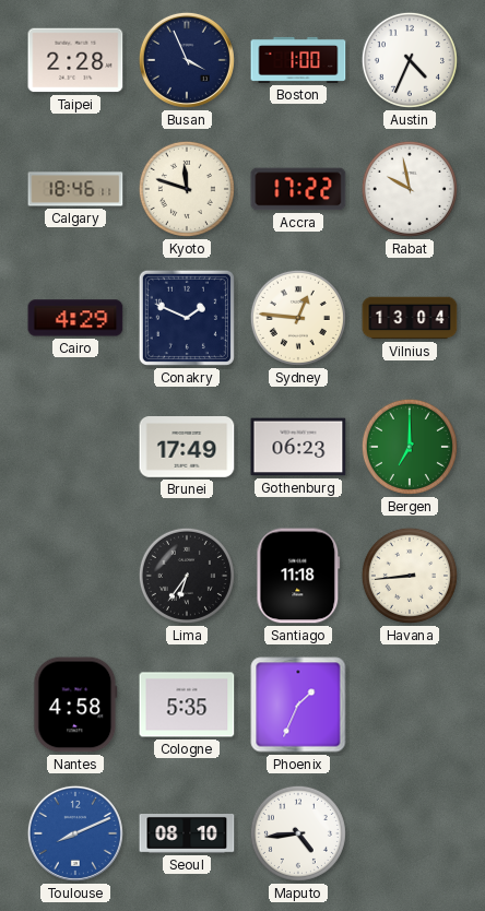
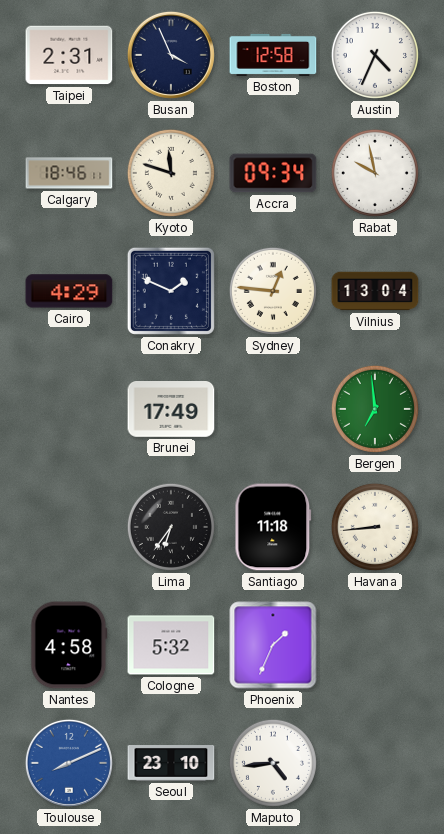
Taipei: 2:28 -> 2:31
Boston: 1:00 -> 12:58
Accra: 17:22 -> 09:34
Gothenburg: 06:23 -> none
Bergen: 7:00 -> 6:59
Cologne: 5:35 -> 5:32
Seoul: 08:10 -> 23:10
